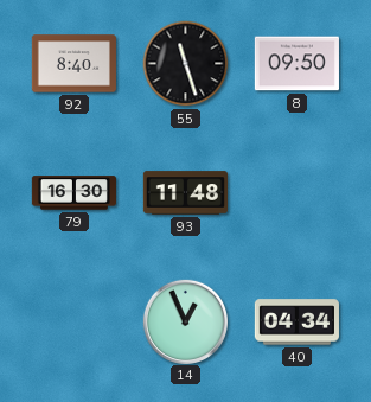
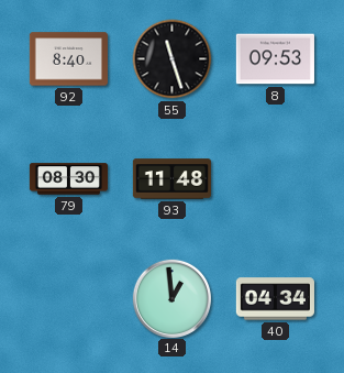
8: 09:50 -> 09:53
79: 16:30 -> 08:30
14: 12:56 -> 12:59
